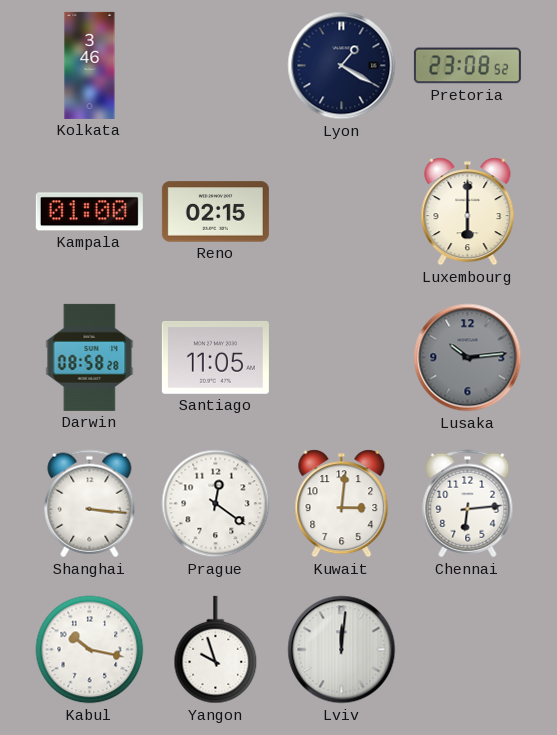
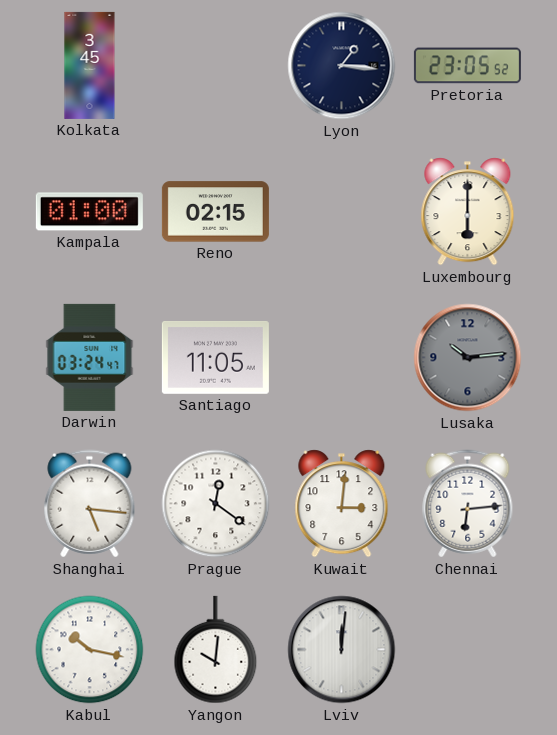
Kolkata: 3:46 -> 3:45
Lyon: 1:20 -> 1:16
Pretoria: 23:08 -> 23:05
Darwin: 08:58 -> 03:24
Shanghai: 3:16 -> 5:16
Yangon: 9:57 -> 10:01
